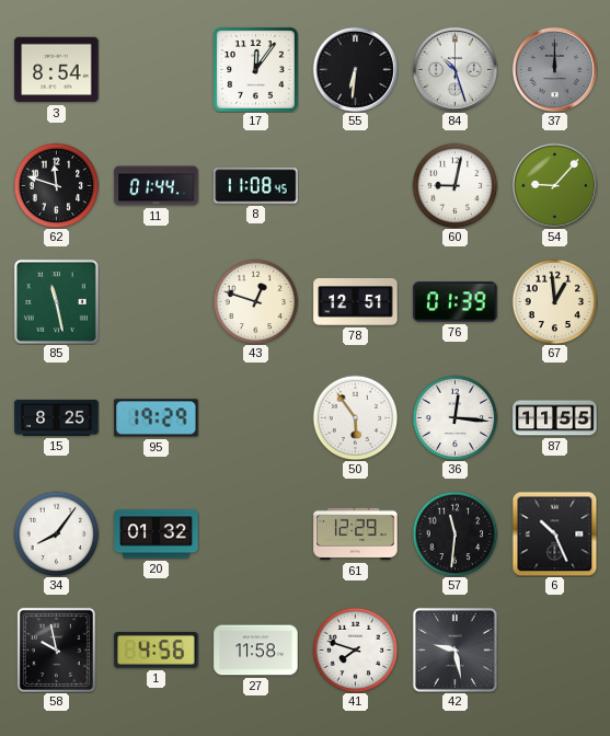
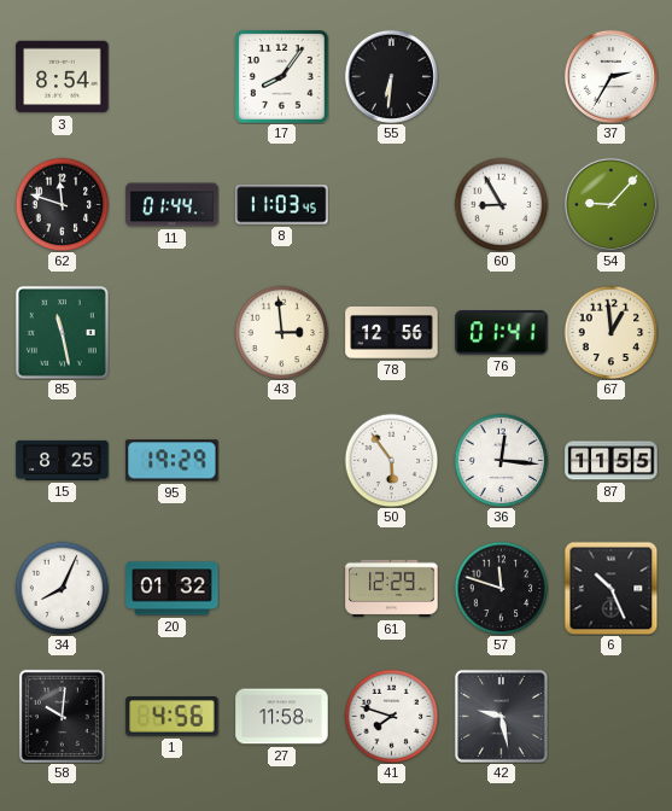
17: 12:06 -> 8:06
84: 10:27 -> none
37: 12:00 -> 2:35
37 dial: grey -> white
8: 11:08 -> 11:03
60: 9:02 -> 8:55
43: 12:48 -> 2:59
78: 12:51 -> 12:56
76: 01:39 -> 01:41
34: 8:06 -> 8:04
57: 11:31 -> 11:48
58: 9:58 -> 10:01
